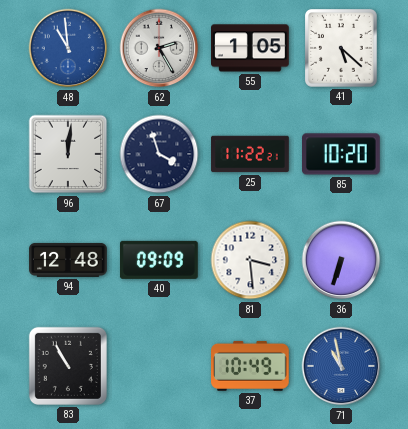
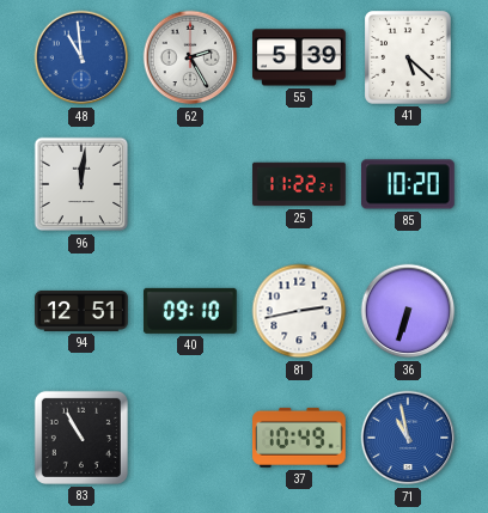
55: 1:05 -> 5:39
67: 3:57 -> none
94: 12:48 -> 12:51
40: 09:09 -> 09:10
81: 3:29 -> 2:43
